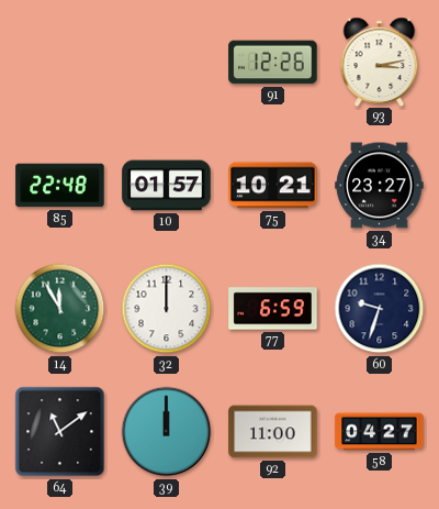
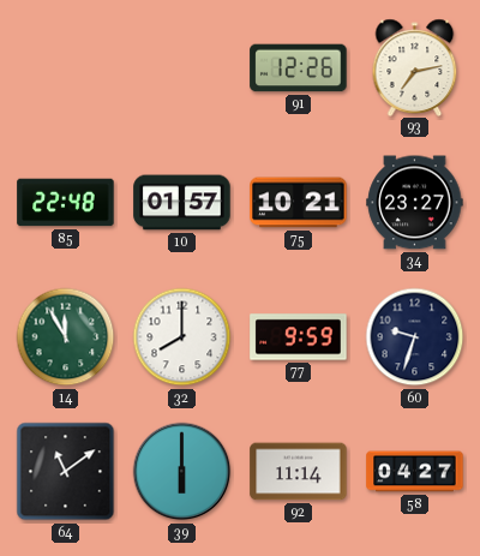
93: 3:13 -> 7:13
32: 12:00 -> 8:00
77: 6:59 -> 9:59
39: 12:00 -> 6:00
92: 11:00 -> 11:14
